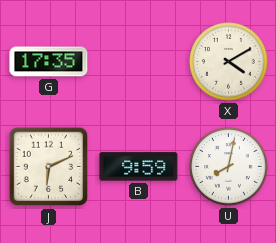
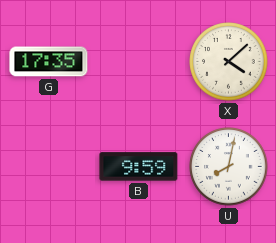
X: 4:10 -> 4:08
J: 6:11 -> none
